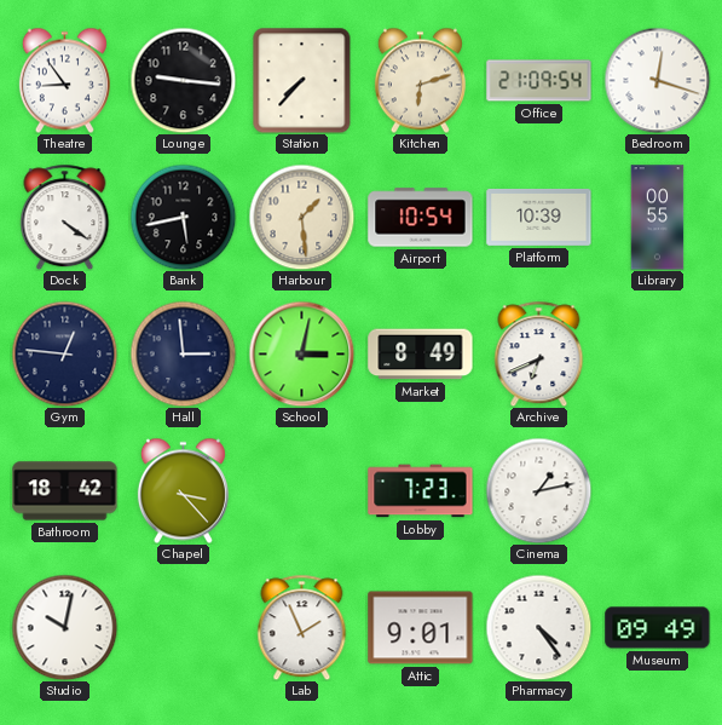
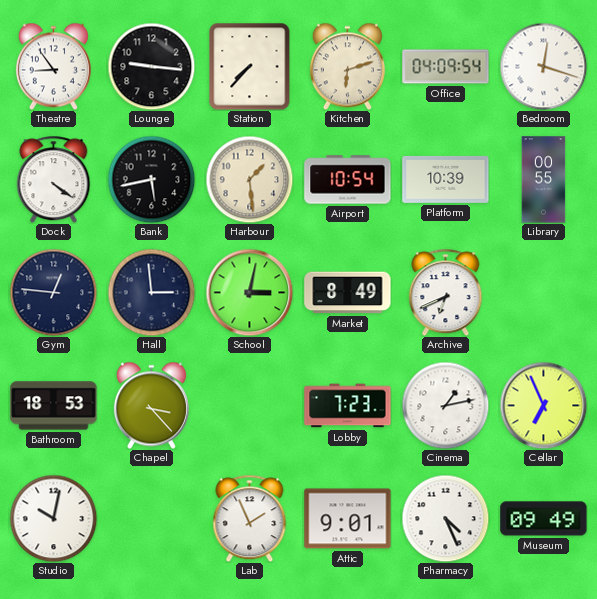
Office: 21:09 -> 04:09
Bathroom: 18:42 -> 18:53
Cellar: none -> 6:56
Pharmacy: 4:24 -> 4:26
